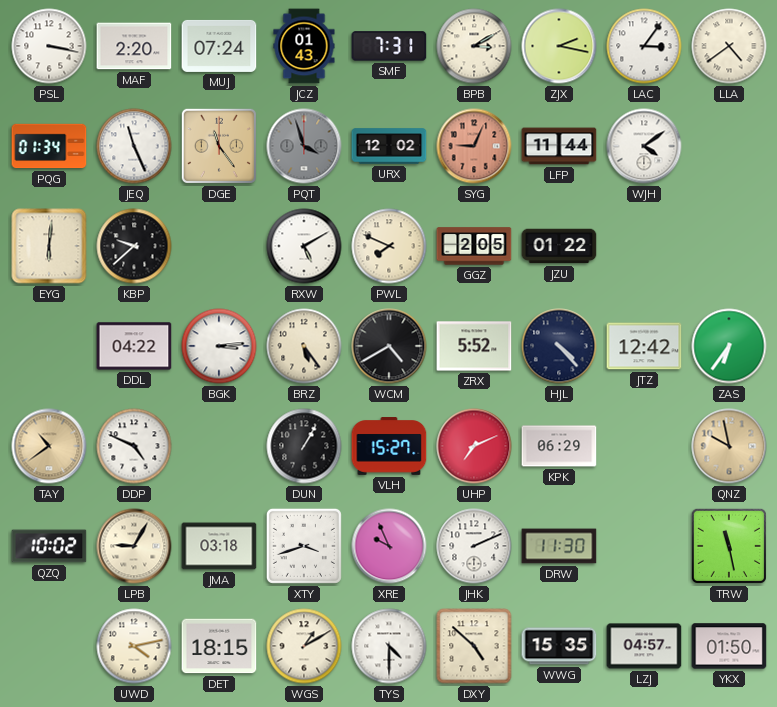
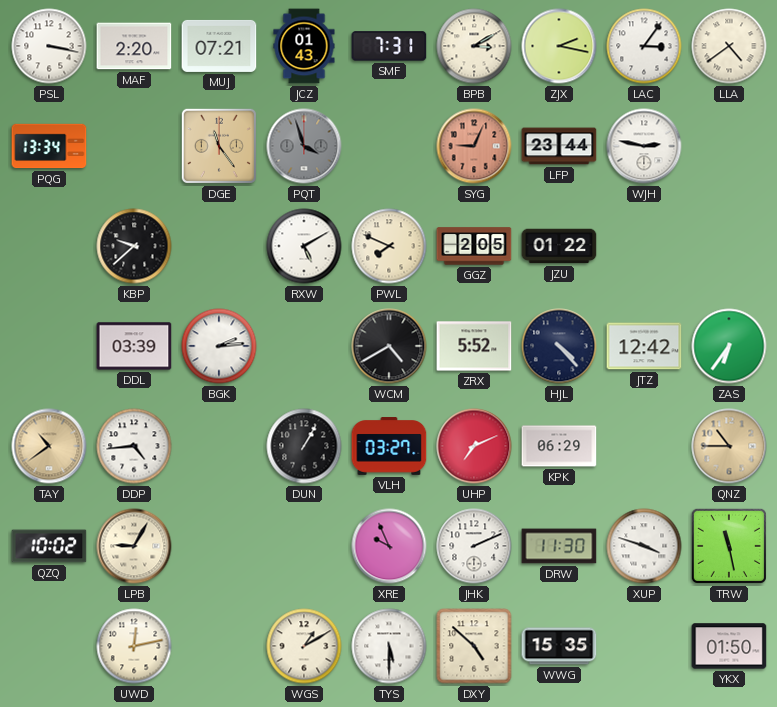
MUJ: 07:24 -> 07:21
PQG: 01:34 -> 13:34
JEQ: 11:26 -> none
URX: 12:02 -> none
LFP: 11:44 -> 23:44
WJH: 4:09 -> 2:47
EYG: 6:01 -> none
DDL: 04:22 -> 03:39
BGK: 3:14 -> 2:14
BRZ: 5:24 -> none
DDP: 4:49 -> 4:44
VLH: 15:27 -> 03:27
QNZ: 9:58 -> 10:45
JMA: 03:18 -> none
XTY: 3:42 -> none
XUP: none -> 3:48
UWD: 4:13 -> 12:13
DET: 18:15 -> none
TYS: 4:30 -> 5:30
LZJ: 04:57 -> none
